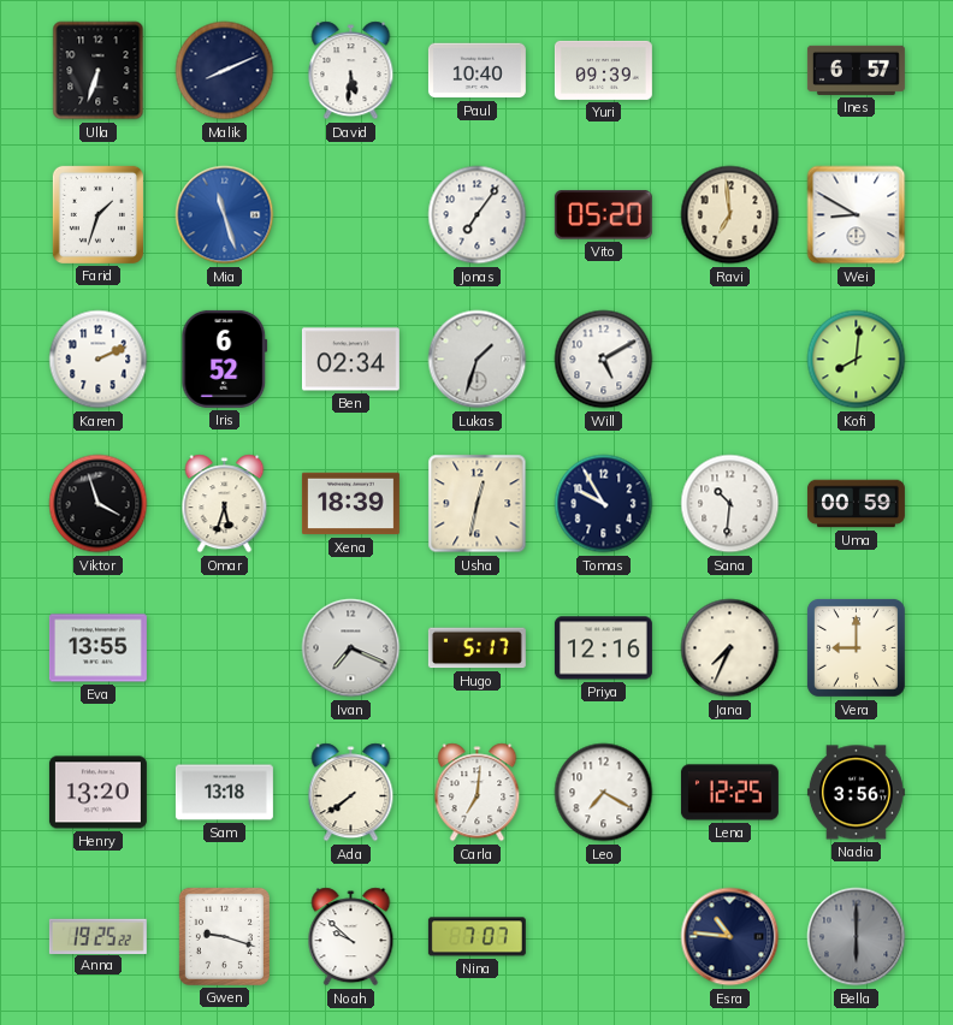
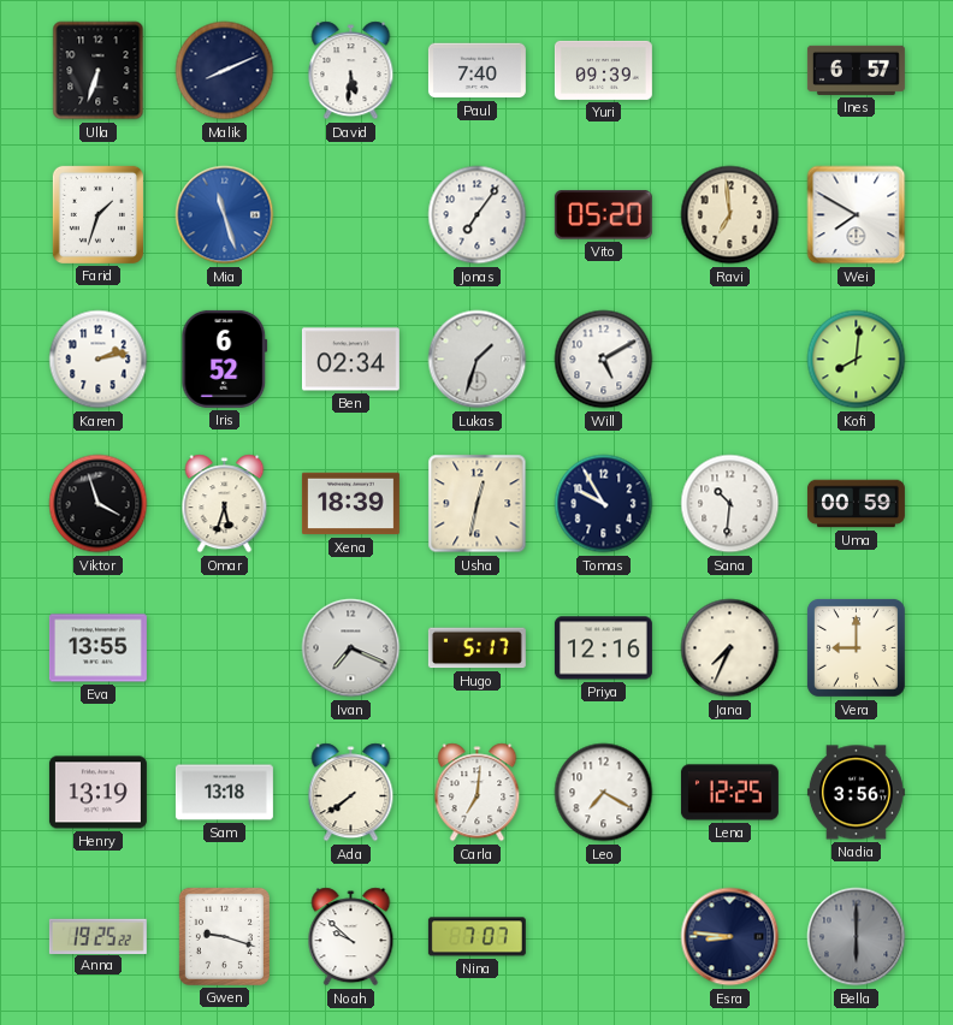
Paul: 10:40 -> 7:40
Wei: 8:50 -> 7:50
Karen: 2:11 -> 2:13
Henry: 13:20 -> 13:19
Esra: 10:46 -> 8:46
